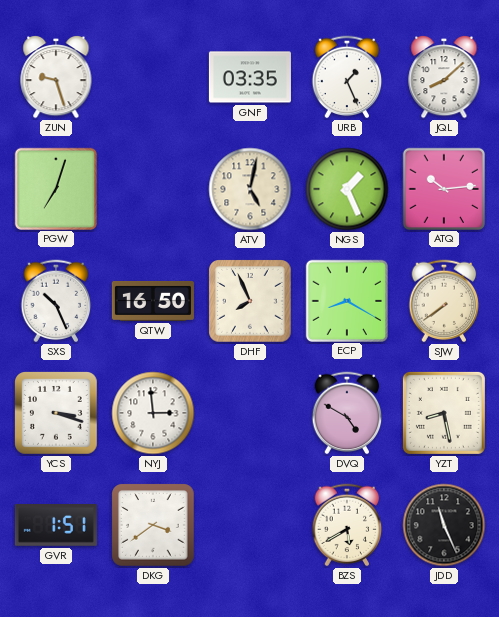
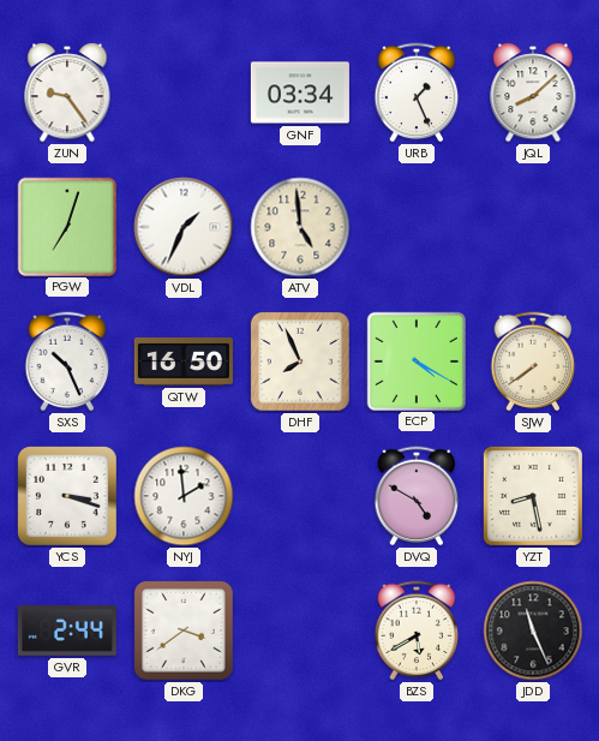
ZUN: 9:27 -> 9:24
GNF: 03:35 -> 03:34
VDL: none -> 1:34
ATV: 5:02 -> 4:59
NGS: 1:26 -> none
ATQ: 10:14 -> none
ECP: 8:20 -> 4:20
NYJ: 2:59 -> 1:59
GVR: 1:51 -> 2:44
